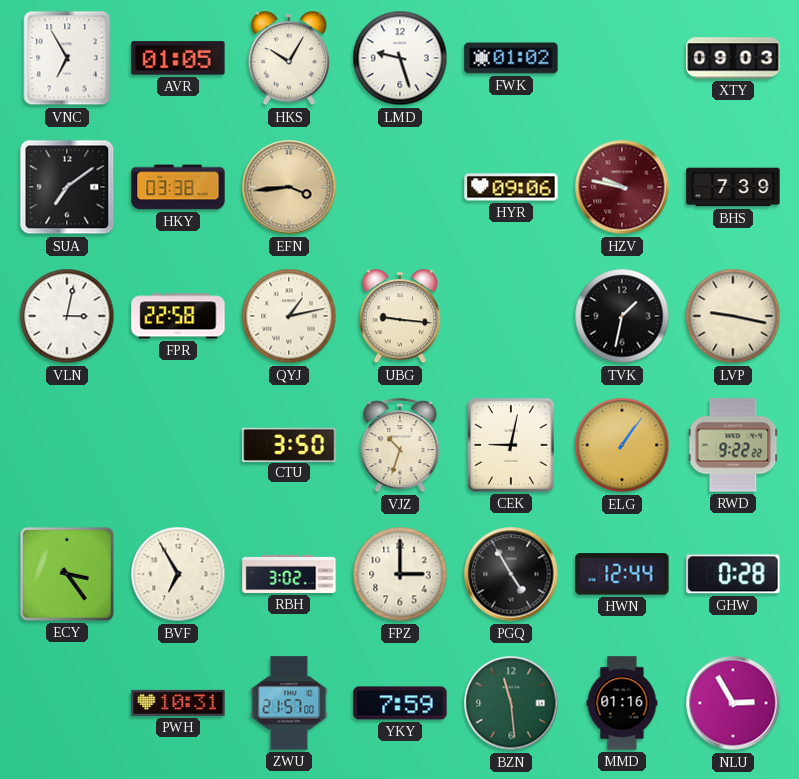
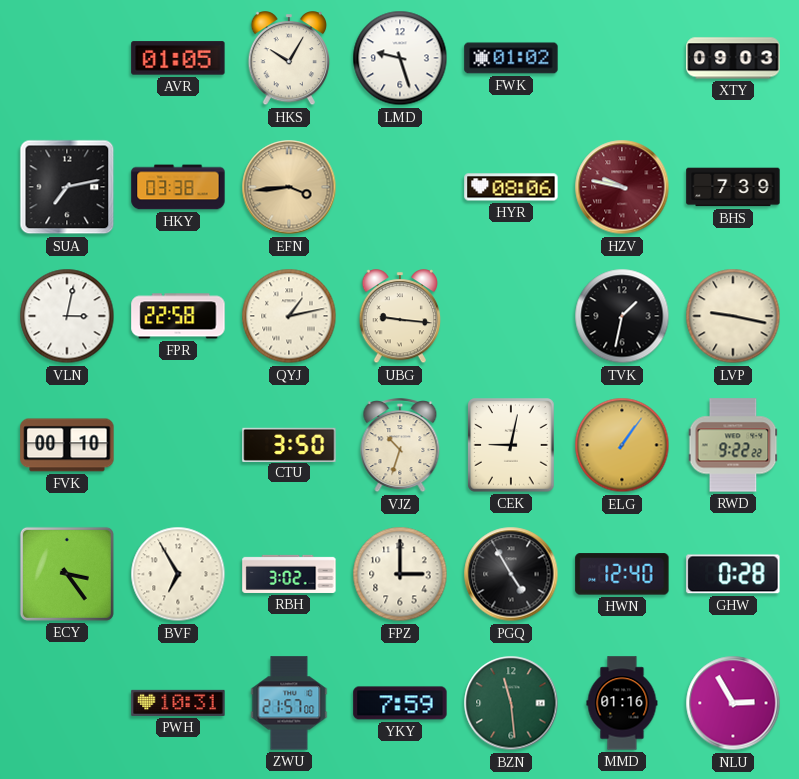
VNC: 6:55 -> none
SUA: 7:09 -> 7:13
HYR: 09:06 -> 08:06
FVK: none -> 00:10
HWN: 12:44 -> 12:40
